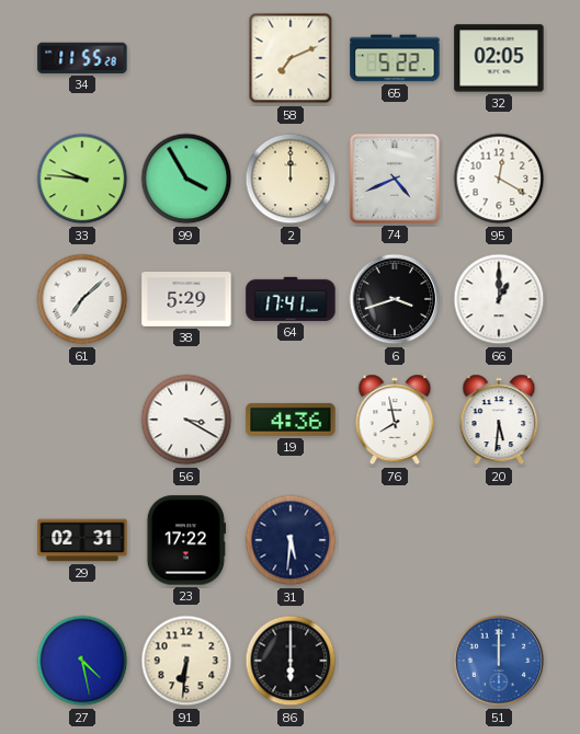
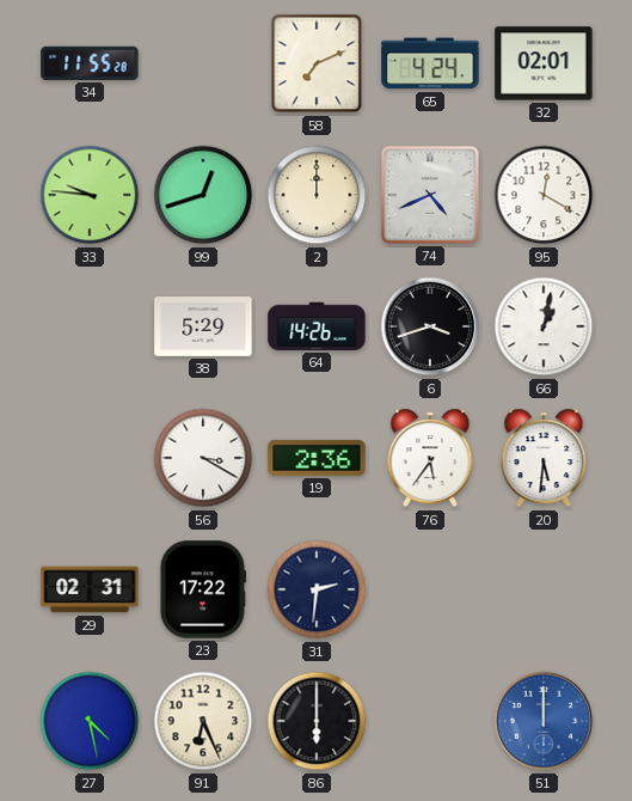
65: 5:22 -> 4:24
32: 02:05 -> 02:01
99: 3:55 -> 12:42
61: 7:08 -> none
64: 17:41 -> 14:26
66: 1:00 -> 1:02
19: 4:36 -> 2:36
76: 7:58 -> 5:36
31: 5:31 -> 2:31
91: 6:31 -> 6:26
